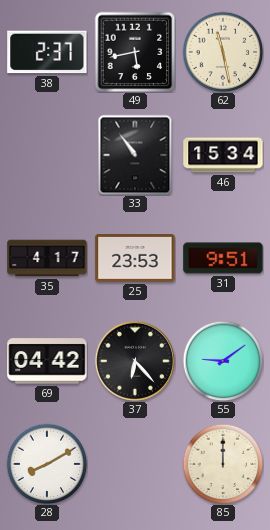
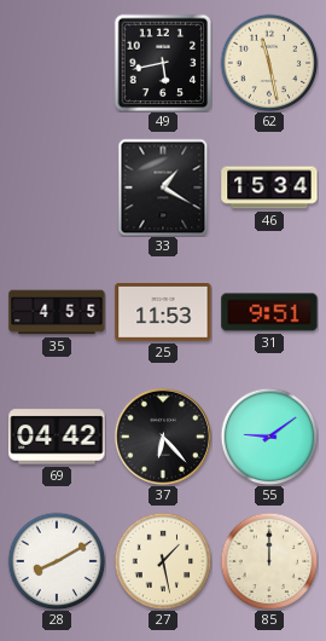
38: 2:37 -> none
33: 10:54 -> 1:20
35: 4:17 -> 4:55
25: 23:53 -> 11:53
27: none -> 1:28
